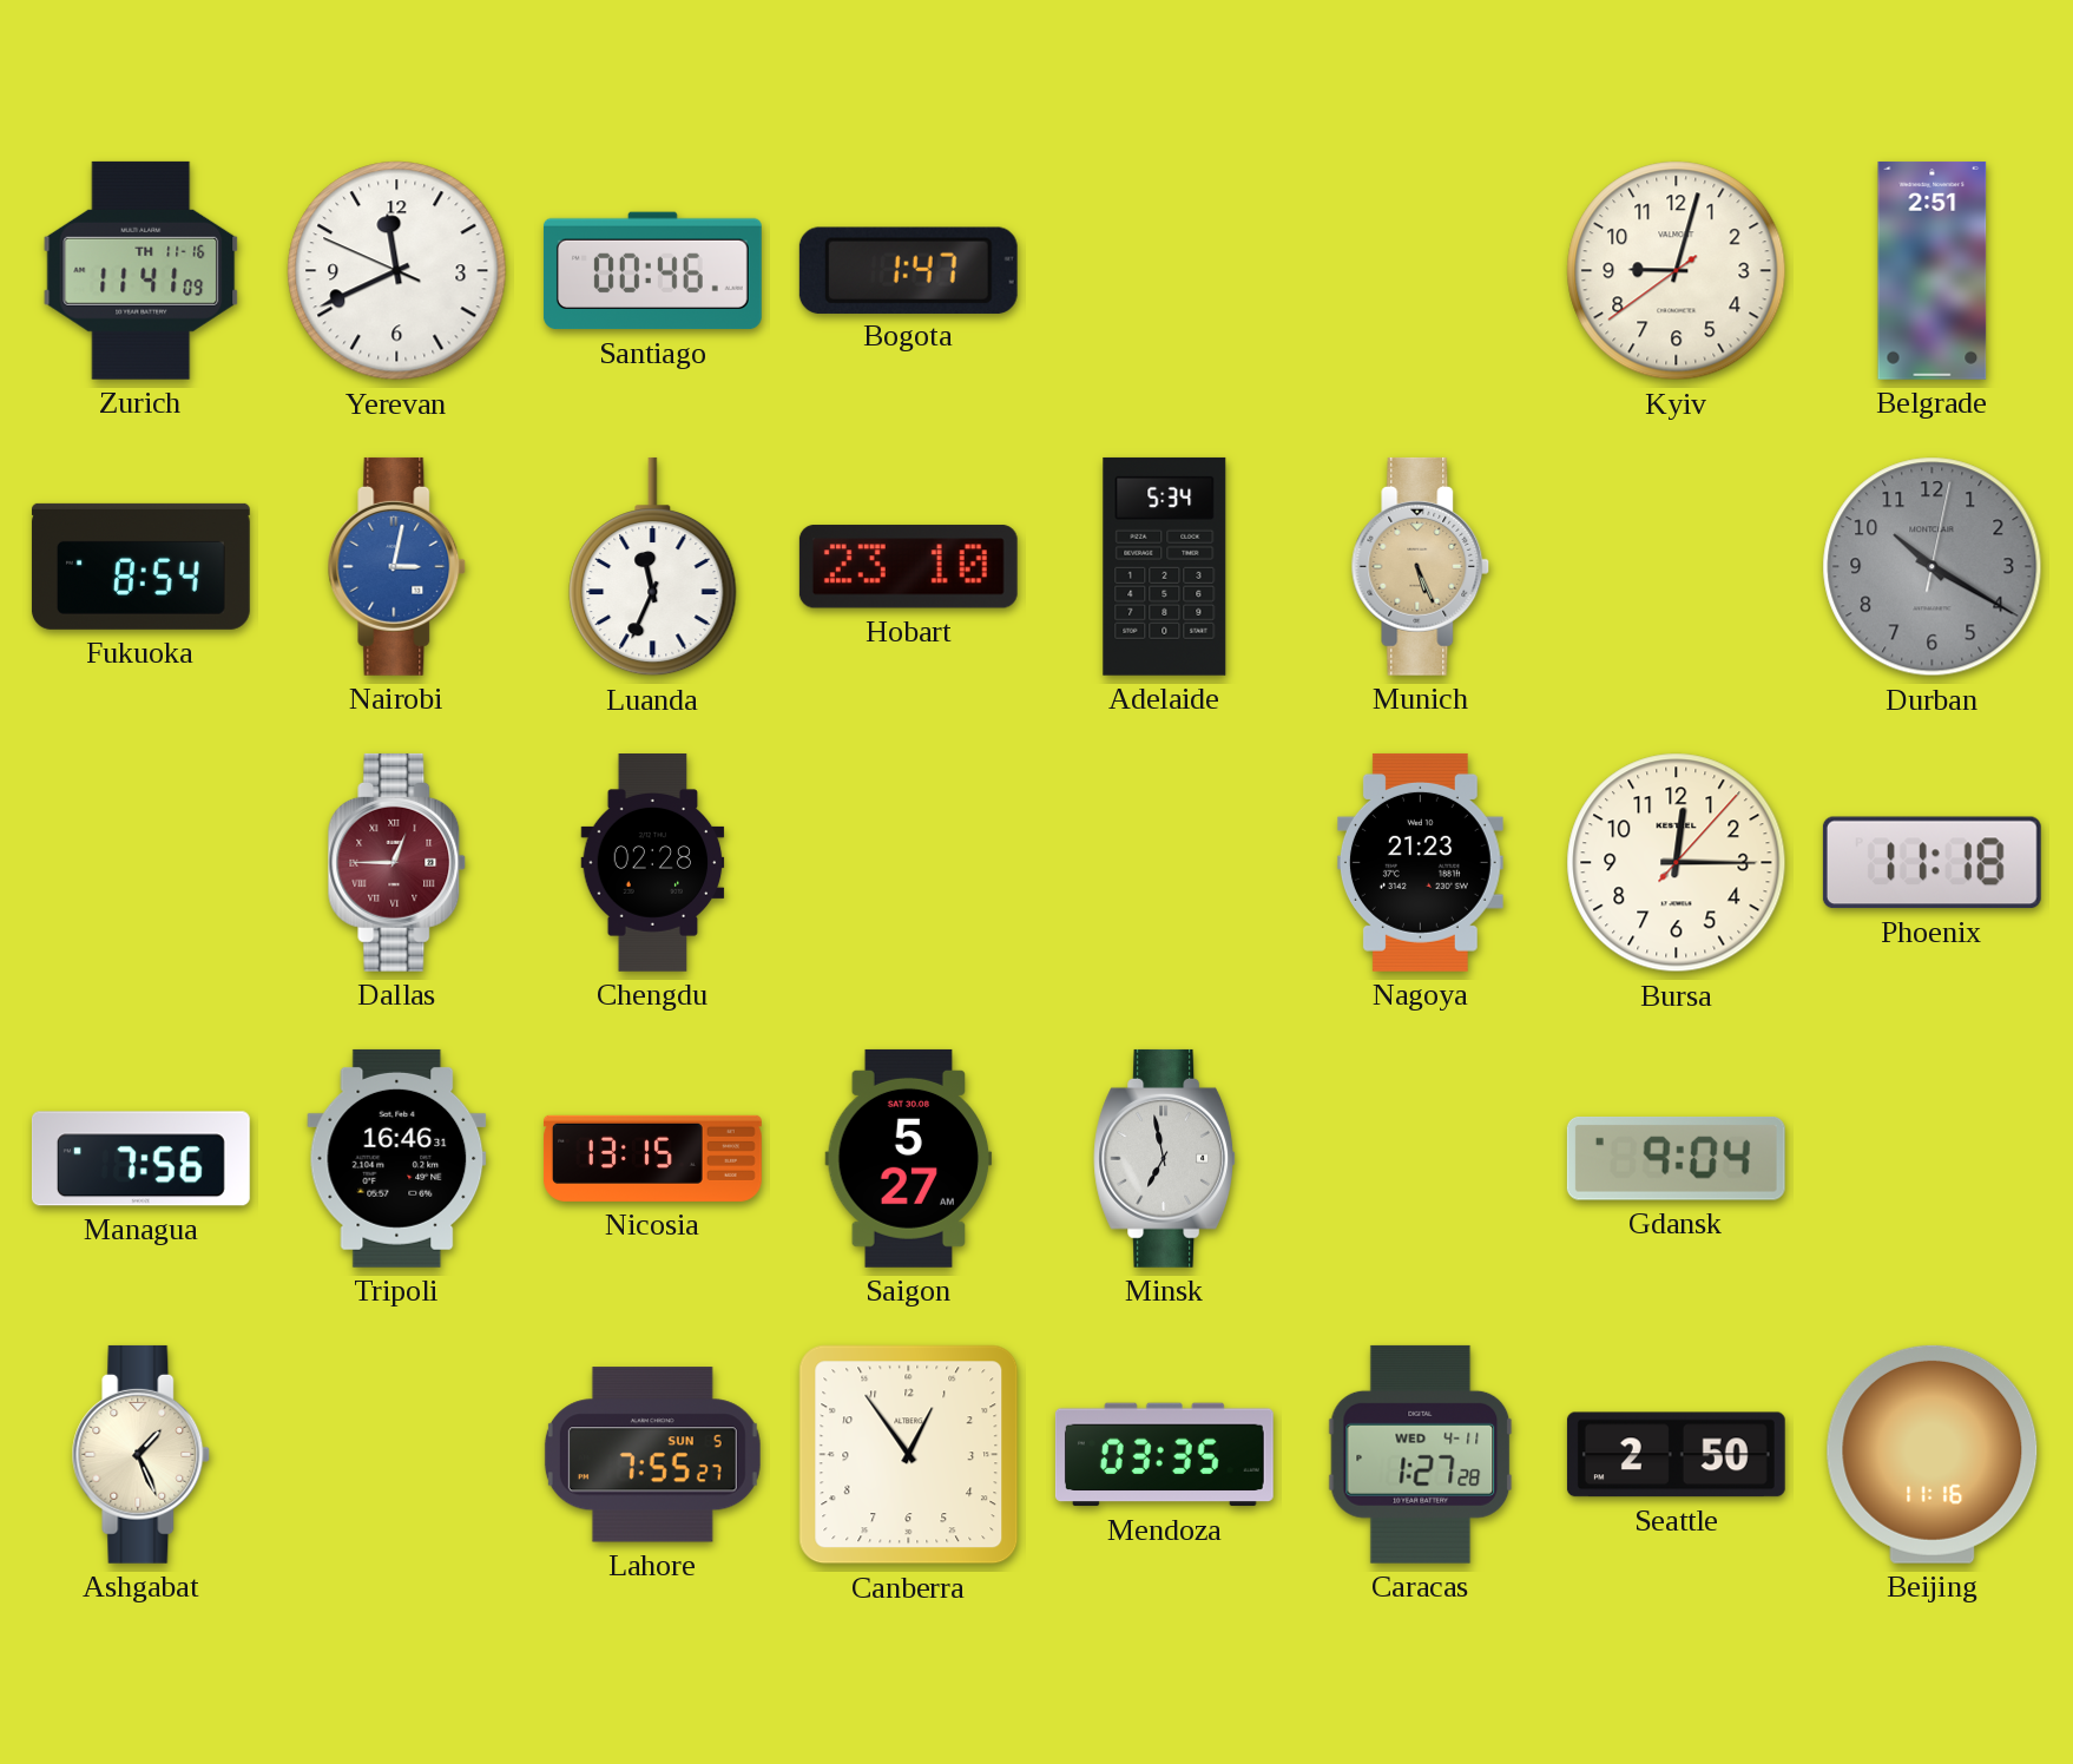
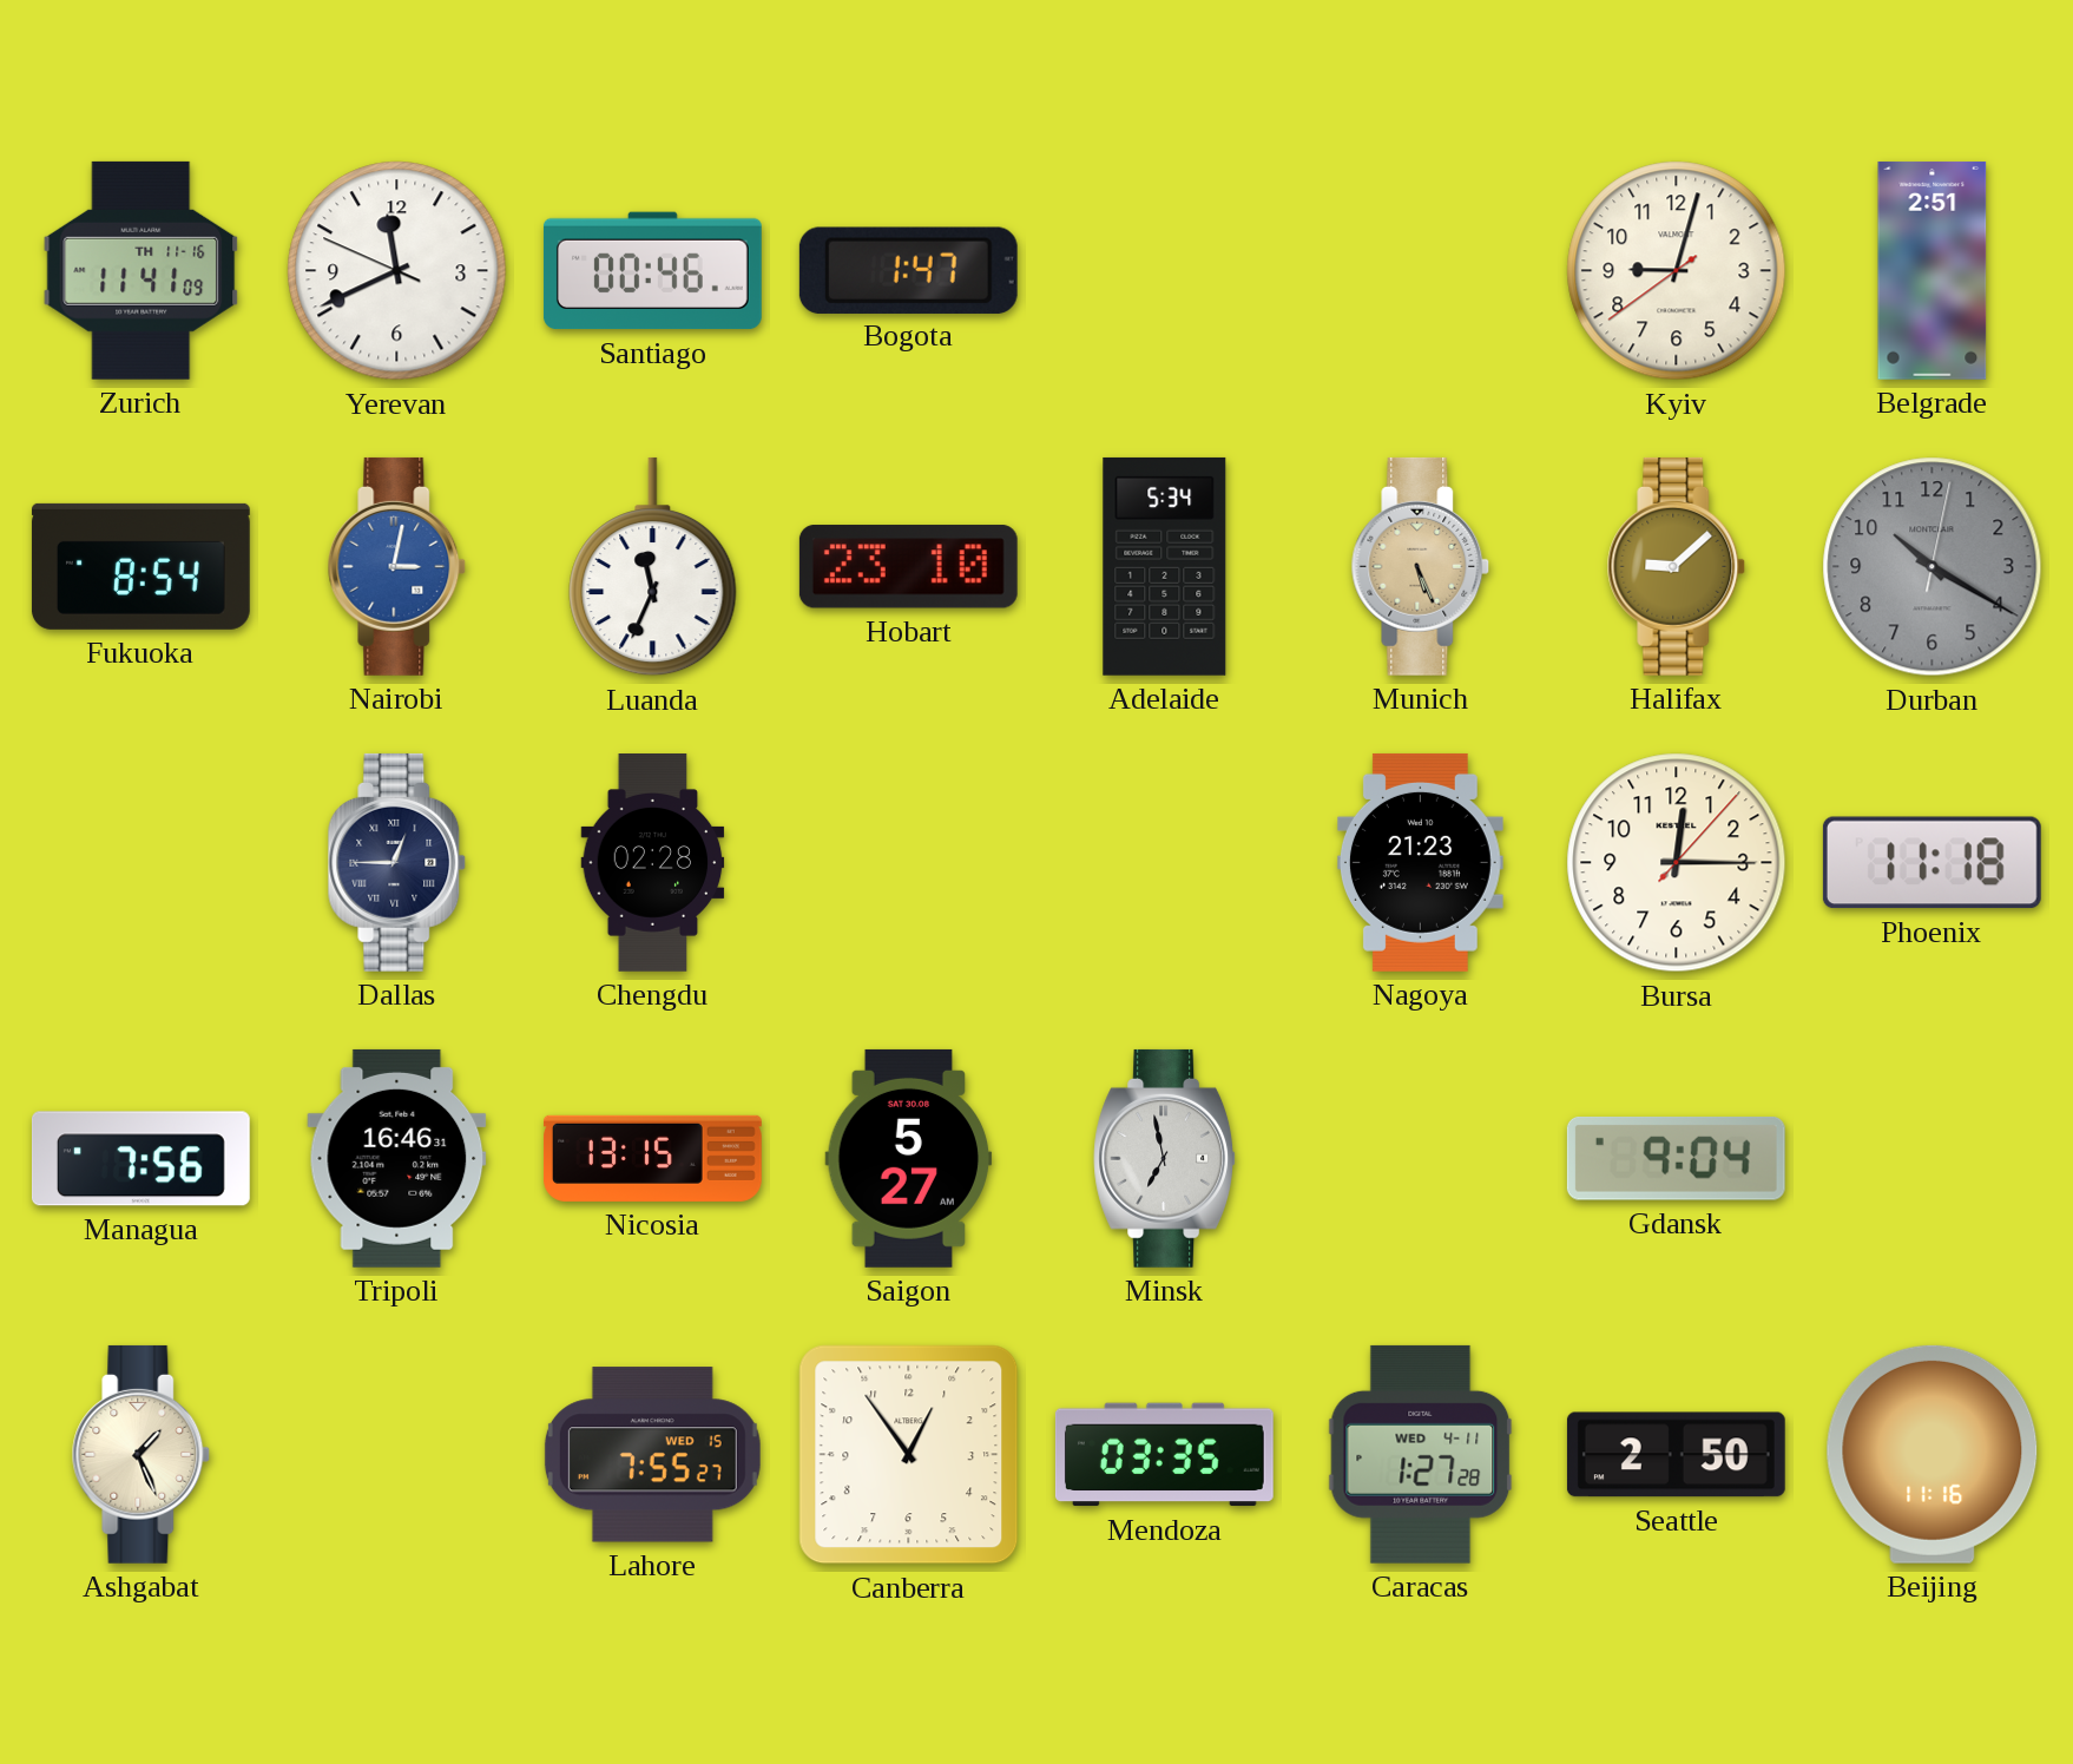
Halifax: none -> 9:08
Dallas dial: burgundy -> navy
Lahore date: SUN 5 -> WED 15
